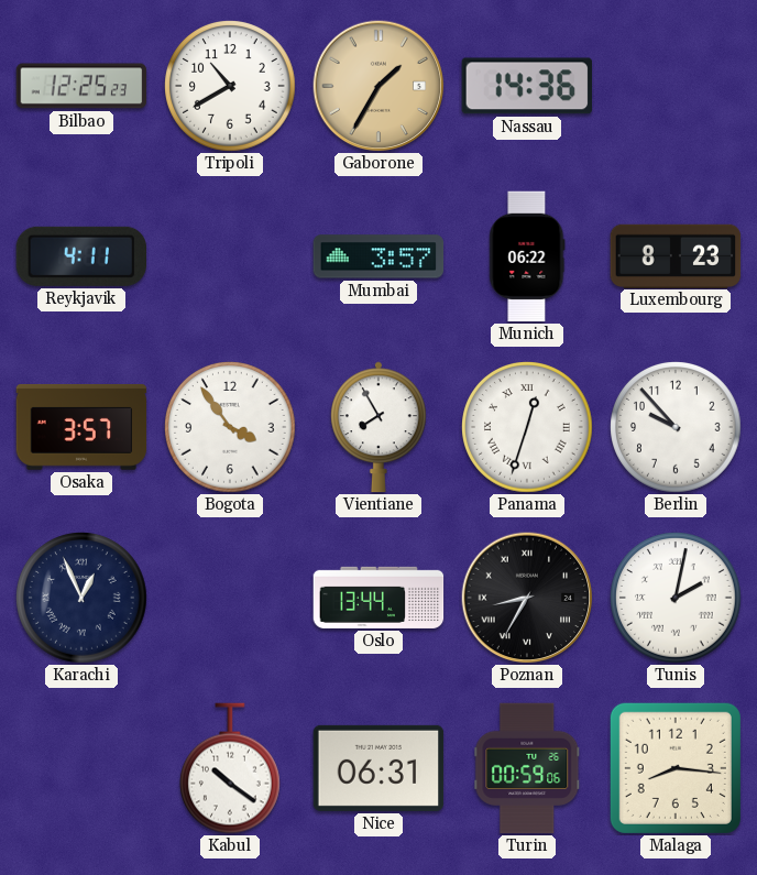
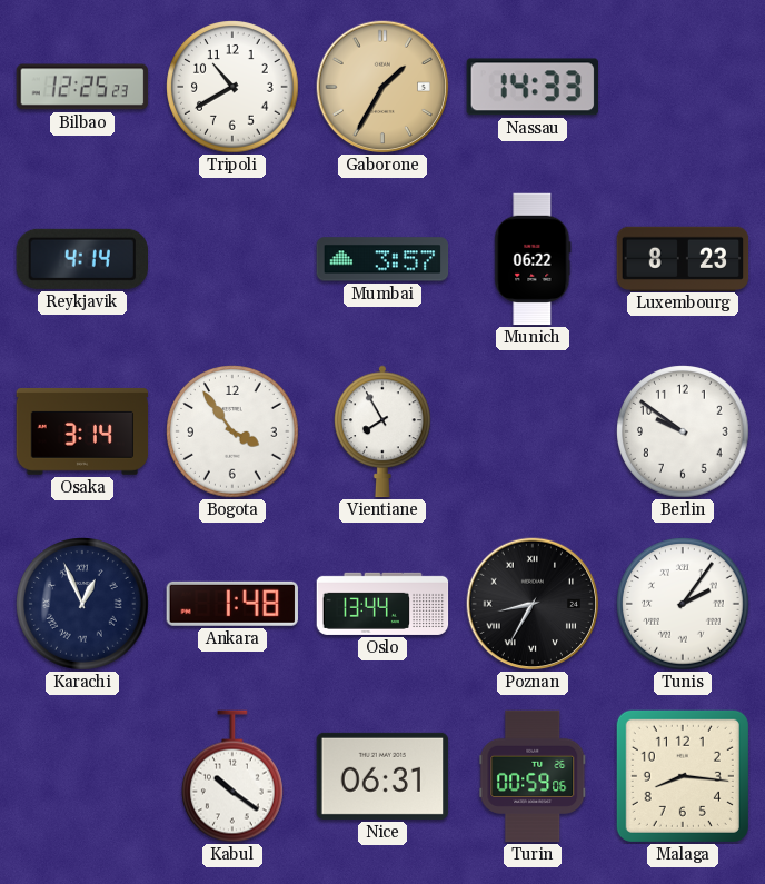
Nassau: 14:36 -> 14:33
Reykjavik: 4:11 -> 4:14
Osaka: 3:57 -> 3:14
Panama: 12:33 -> none
Berlin: 9:53 -> 9:51
Ankara: none -> 1:48
Tunis: 2:02 -> 2:06
